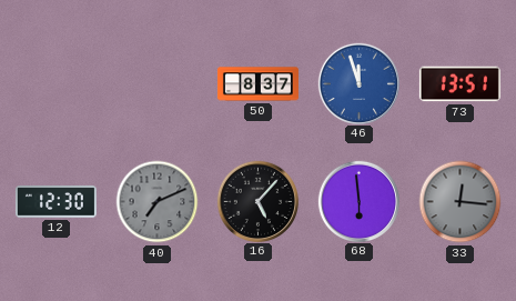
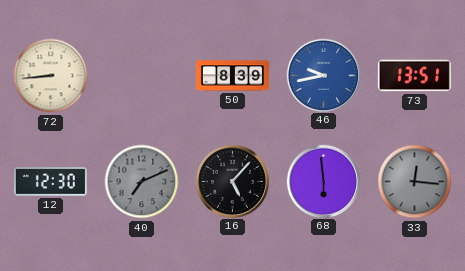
72: none -> 8:44
50: 8:37 -> 8:39
46: 11:57 -> 9:43
